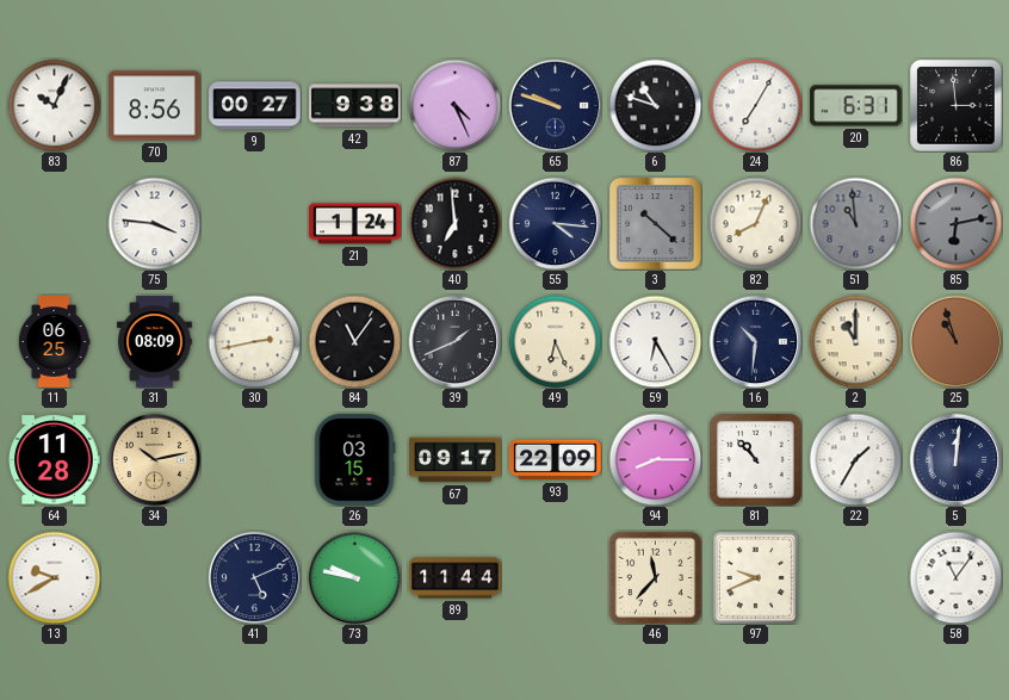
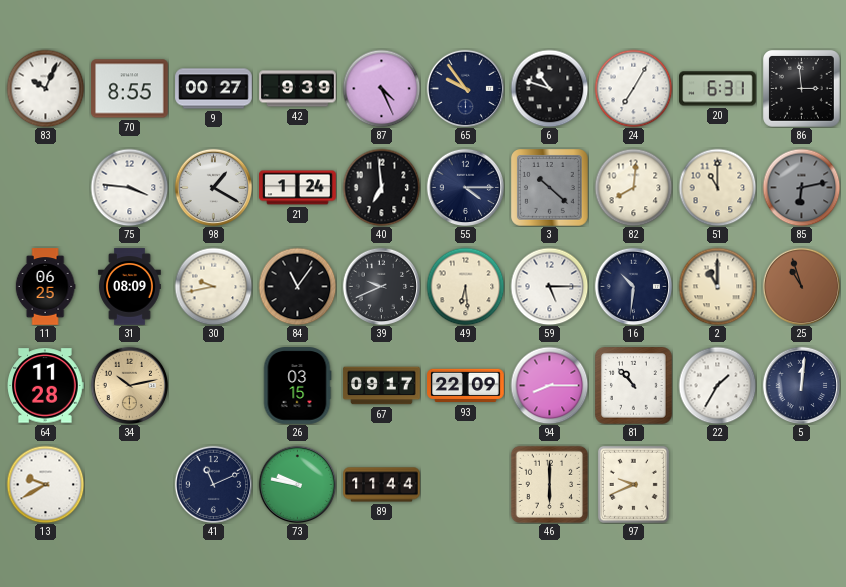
70: 8:56 -> 8:55
42: 9:38 -> 9:39
65: 9:48 -> 9:54
98: none -> 1:20
55: 4:16 -> 4:15
82: 8:04 -> 8:01
51: 10:59 -> 11:00
51 dial: grey -> cream
30: 2:43 -> 9:43
39: 1:41 -> 9:41
49: 6:26 -> 6:29
59: 6:25 -> 5:15
41: 5:11 -> 11:11
46: 11:37 -> 6:00
58: 11:06 -> none
